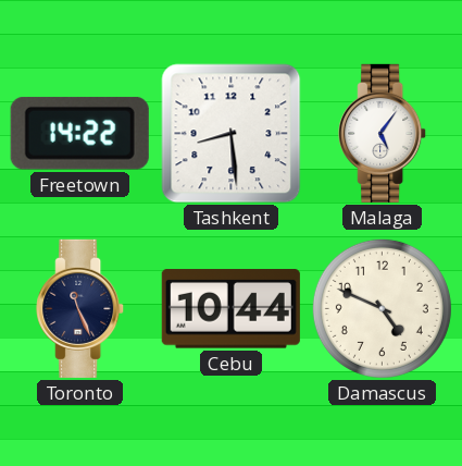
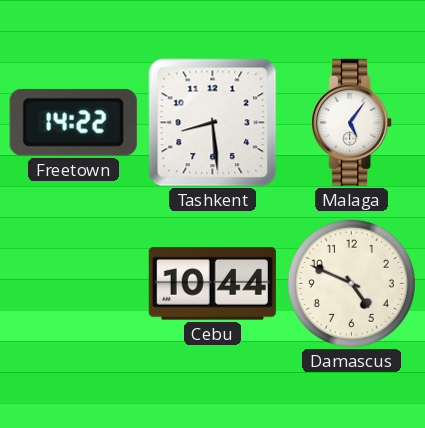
Toronto: 11:26 -> none
